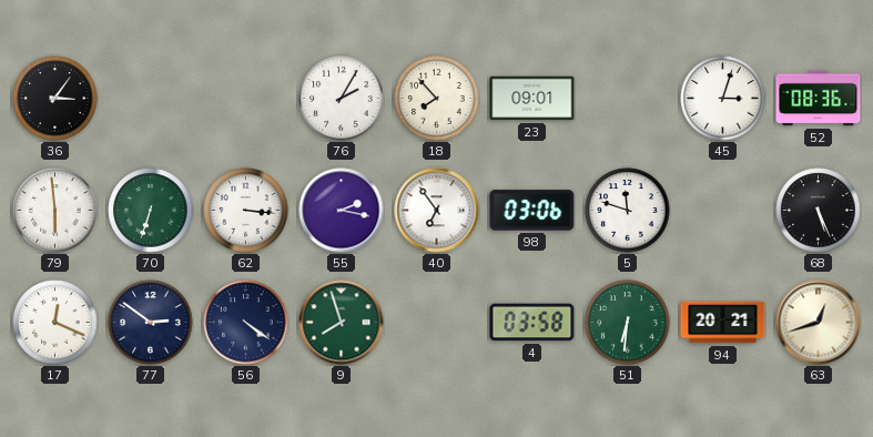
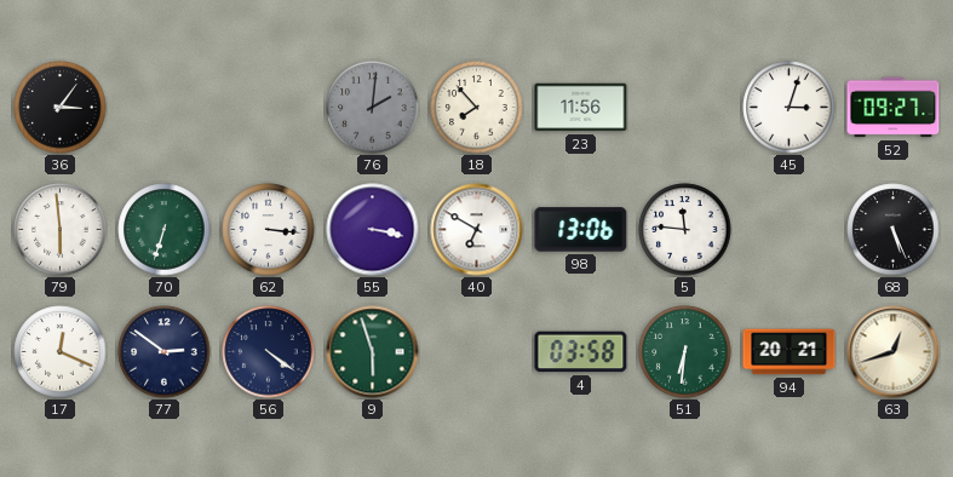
76: 2:05 -> 2:01
76 dial: white -> grey
23: 09:01 -> 11:56
52: 08:36 -> 09:27
55: 2:17 -> 3:17
40: 6:54 -> 6:50
98: 03:06 -> 13:06
5: 11:48 -> 11:46
9: 7:57 -> 5:57
